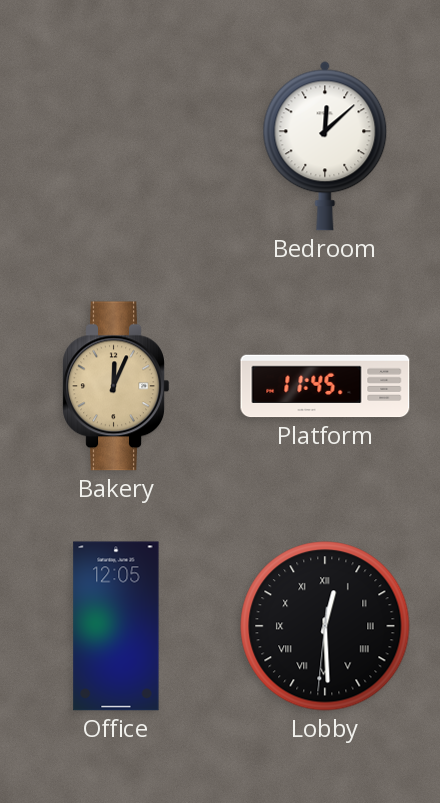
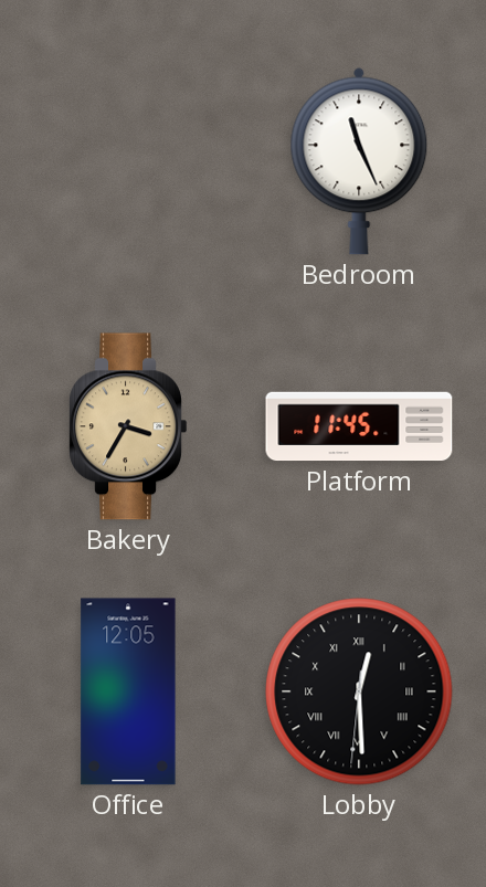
Bedroom: 12:08 -> 11:26
Bakery: 12:04 -> 3:35
